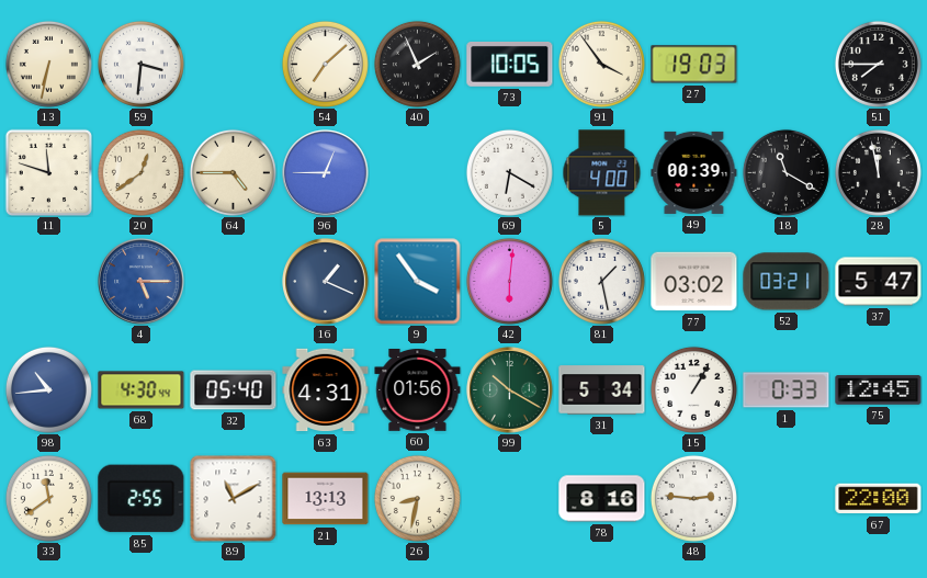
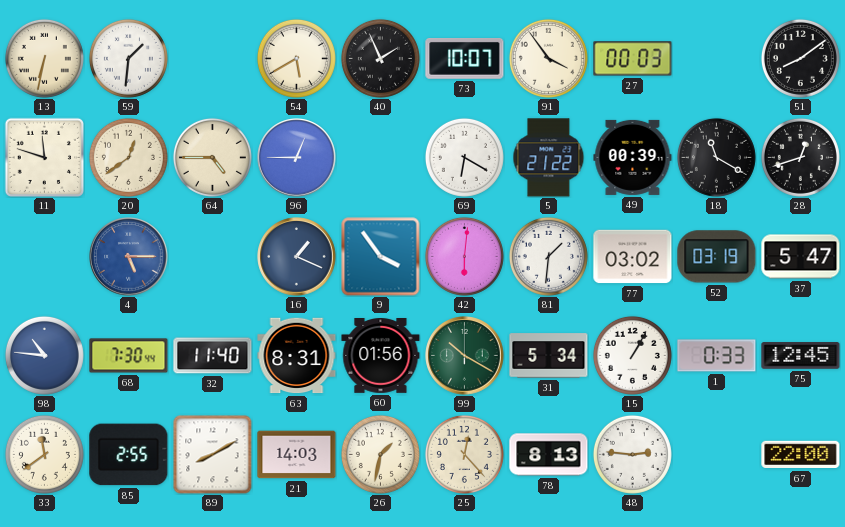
59: 3:31 -> 1:31
54: 7:08 -> 5:40
73: 10:05 -> 10:07
27: 19:03 -> 00:03
51: 7:45 -> 8:09
5: 4:00 -> 21:22
28: 11:58 -> 12:42
81: 1:28 -> 1:31
52: 03:21 -> 03:19
98: 10:44 -> 10:46
68: 4:30 -> 7:30
32: 05:40 -> 11:40
63: 4:31 -> 8:31
89: 11:10 -> 8:10
21: 13:13 -> 14:03
26: 8:32 -> 1:32
25: none -> 12:23
78: 8:16 -> 8:13
